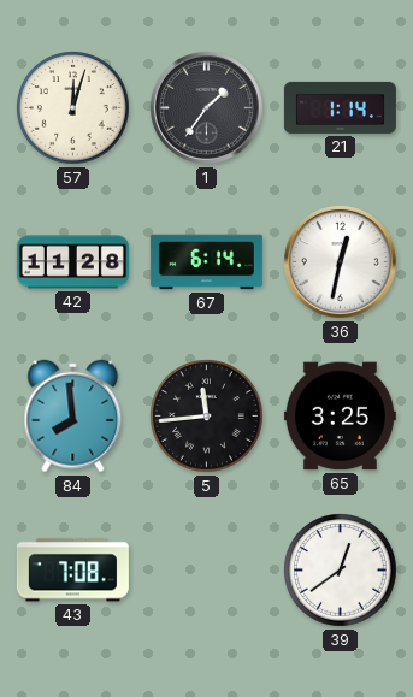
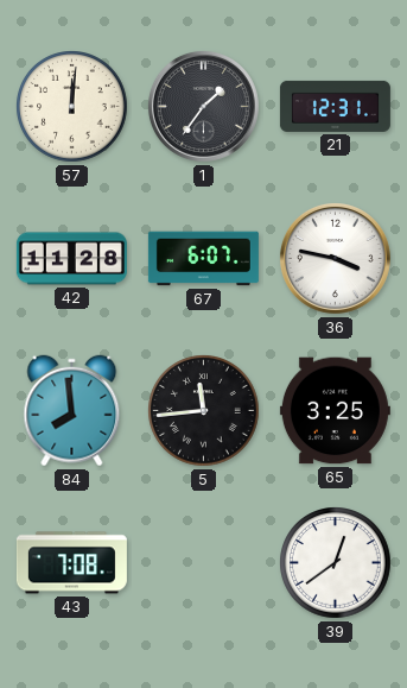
57: 12:03 -> 12:01
21: 1:14 -> 12:31
67: 6:14 -> 6:07
36: 12:32 -> 3:47
